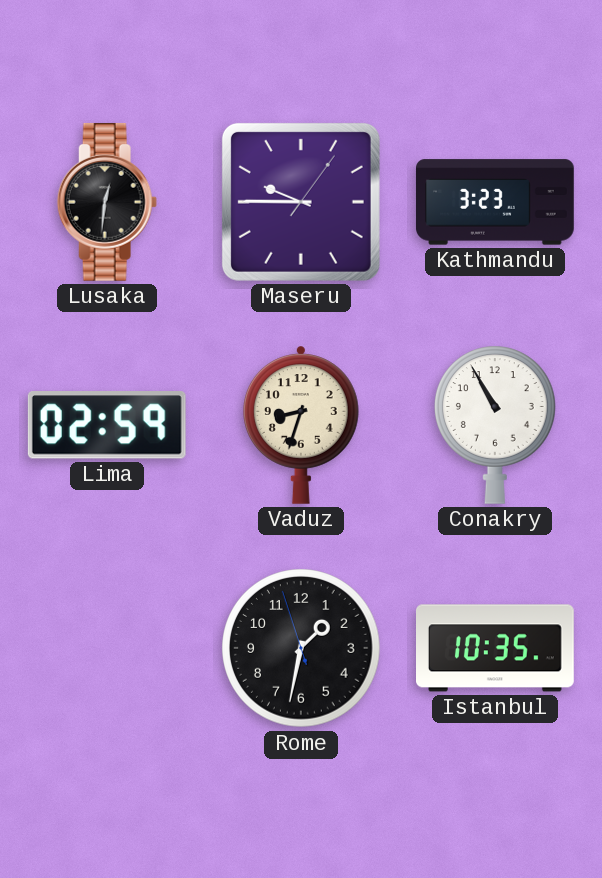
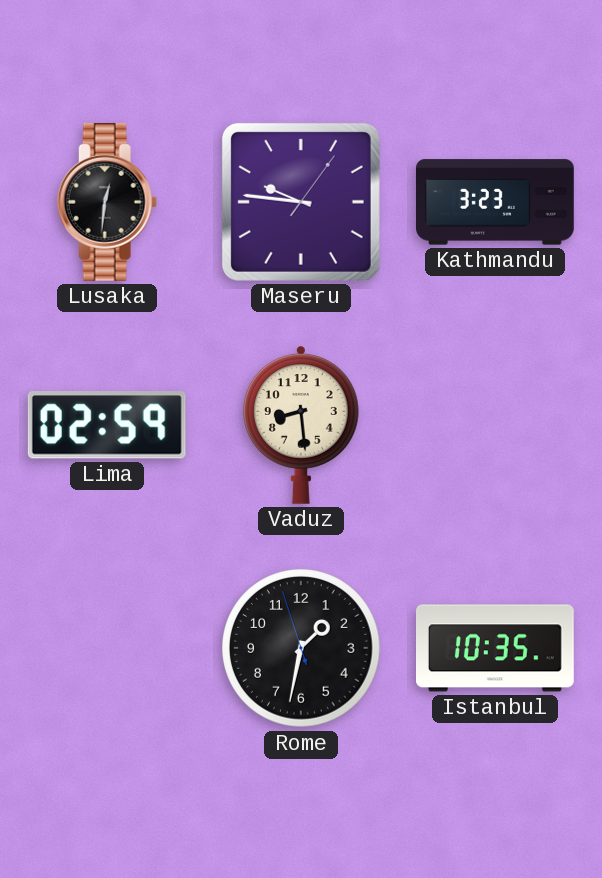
Maseru: 9:45 -> 9:46
Vaduz: 8:33 -> 8:29
Conakry: 10:55 -> none
